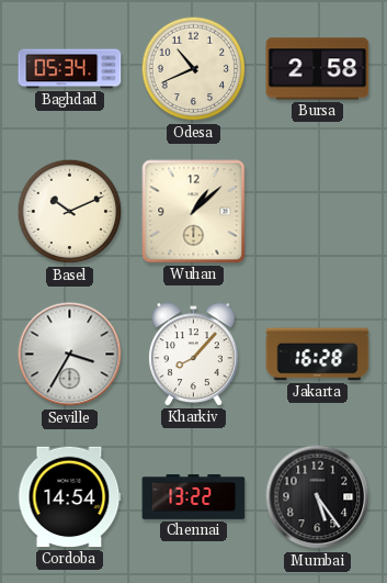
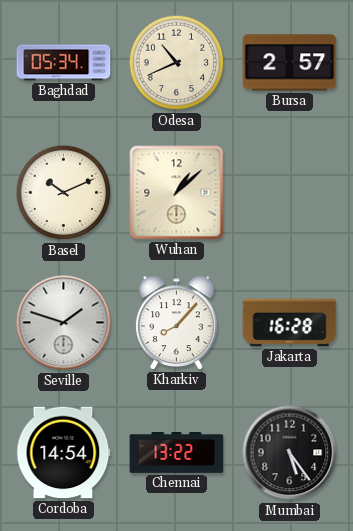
Bursa: 2:58 -> 2:57
Seville: 3:35 -> 1:48
